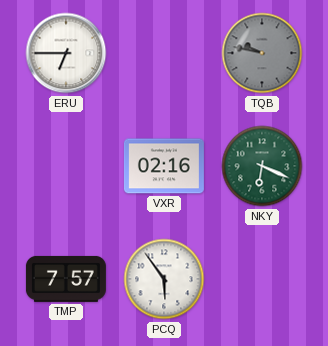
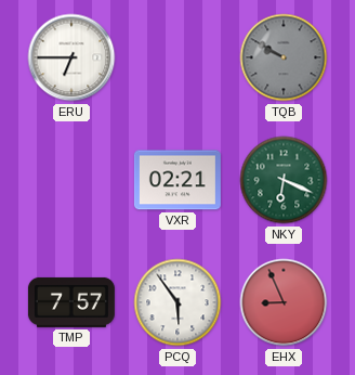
TQB: 9:47 -> 9:50
VXR: 02:16 -> 02:21
EHX: none -> 8:56
